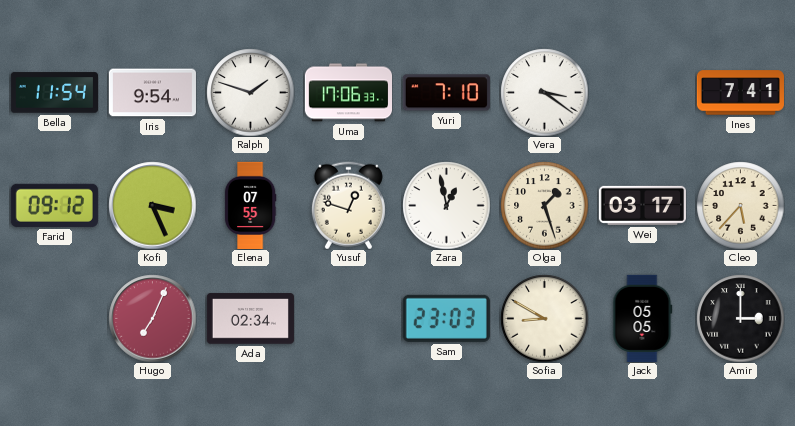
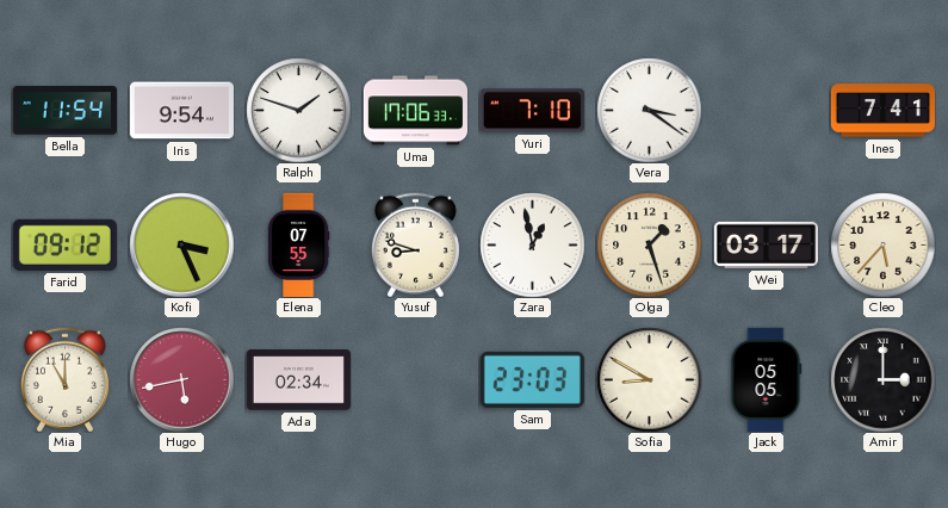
Yusuf: 12:48 -> 8:48
Mia: none -> 11:00
Hugo: 7:04 -> 5:43
